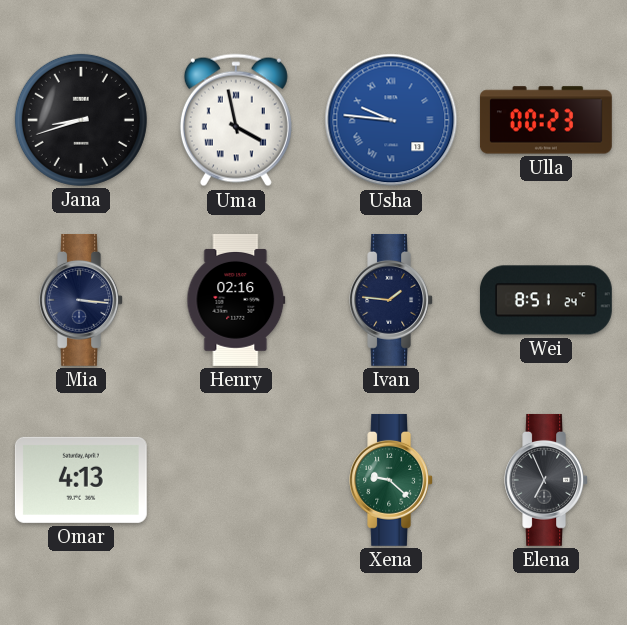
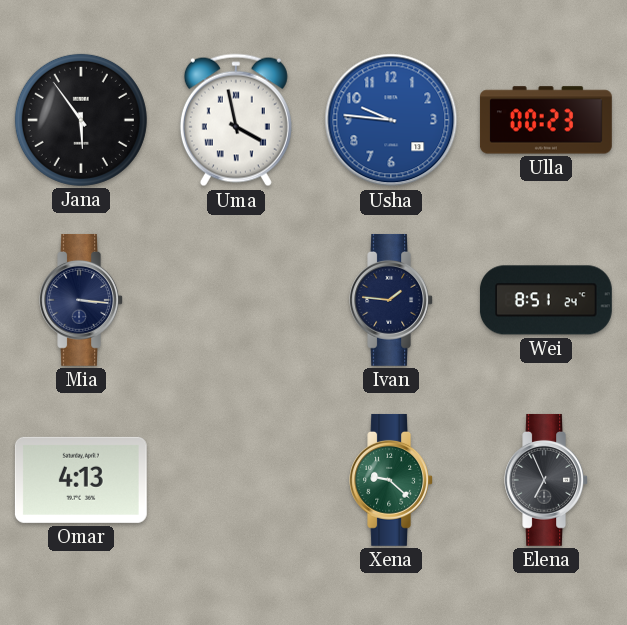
Jana: 8:42 -> 5:54
Usha numerals: Roman -> Arabic
Henry: 02:16 -> none
